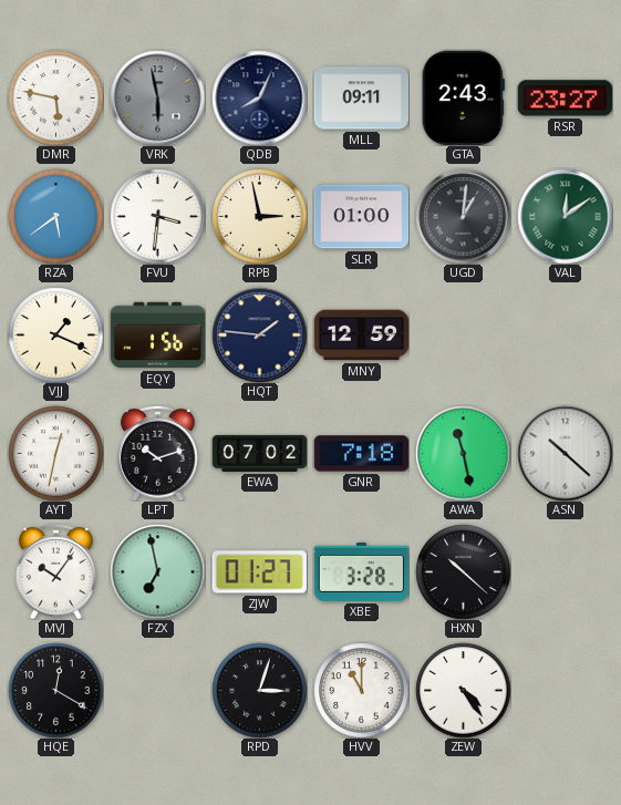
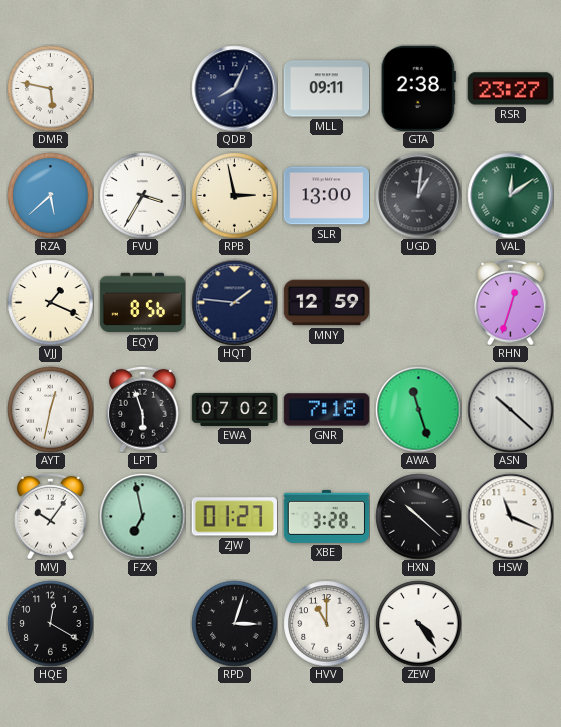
VRK: 5:58 -> none
GTA: 2:43 -> 2:38
RZA: 5:39 -> 5:38
FVU: 3:31 -> 3:35
SLR: 01:00 -> 13:00
EQY: 1:56 -> 8:56
RHN: none -> 12:33
LPT: 10:12 -> 5:57
AWA: 11:28 -> 11:27
HSW: none -> 11:19
